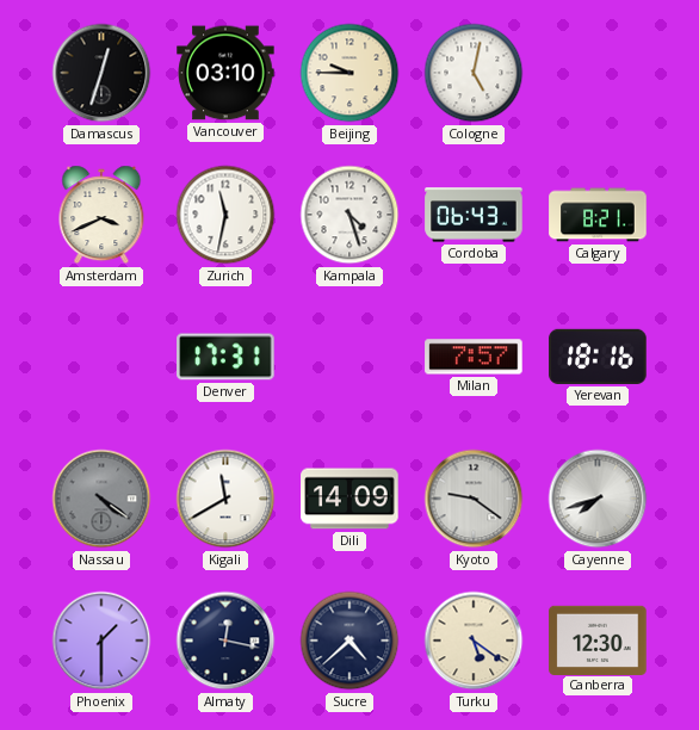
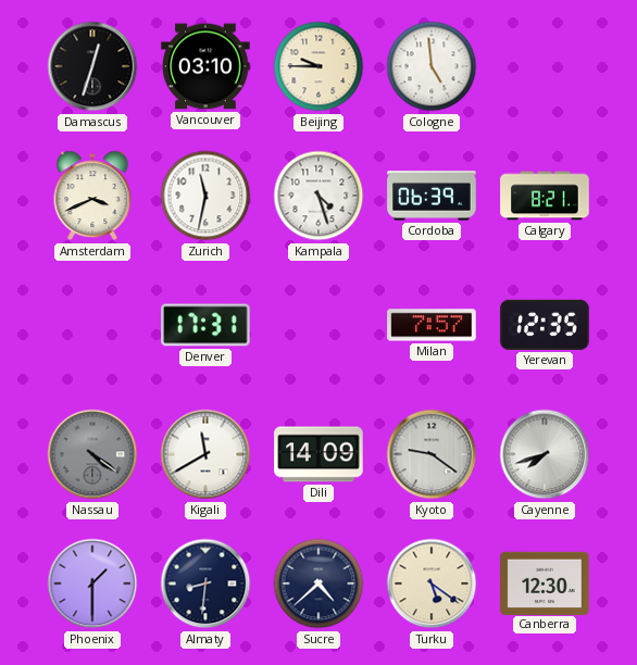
Cologne: 5:02 -> 4:59
Cordoba: 06:43 -> 06:39
Yerevan: 18:16 -> 12:35
Almaty: 12:17 -> 8:31
